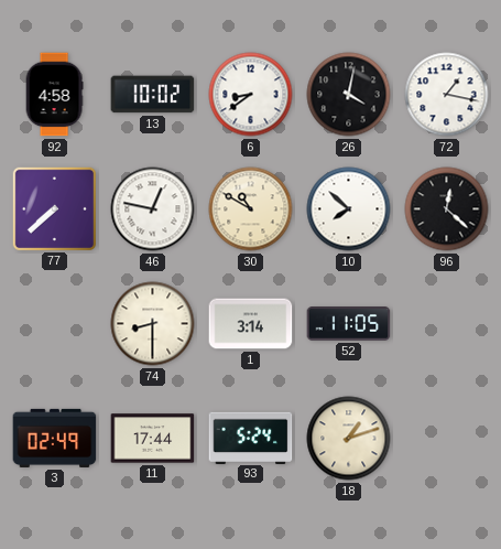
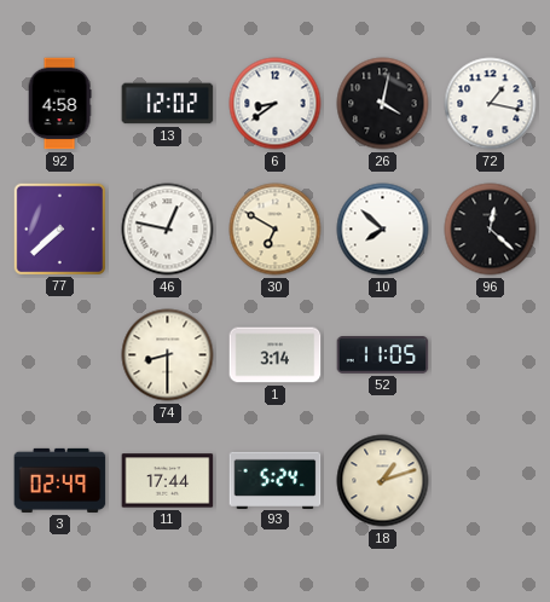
13: 10:02 -> 12:02
30: 10:50 -> 6:50
